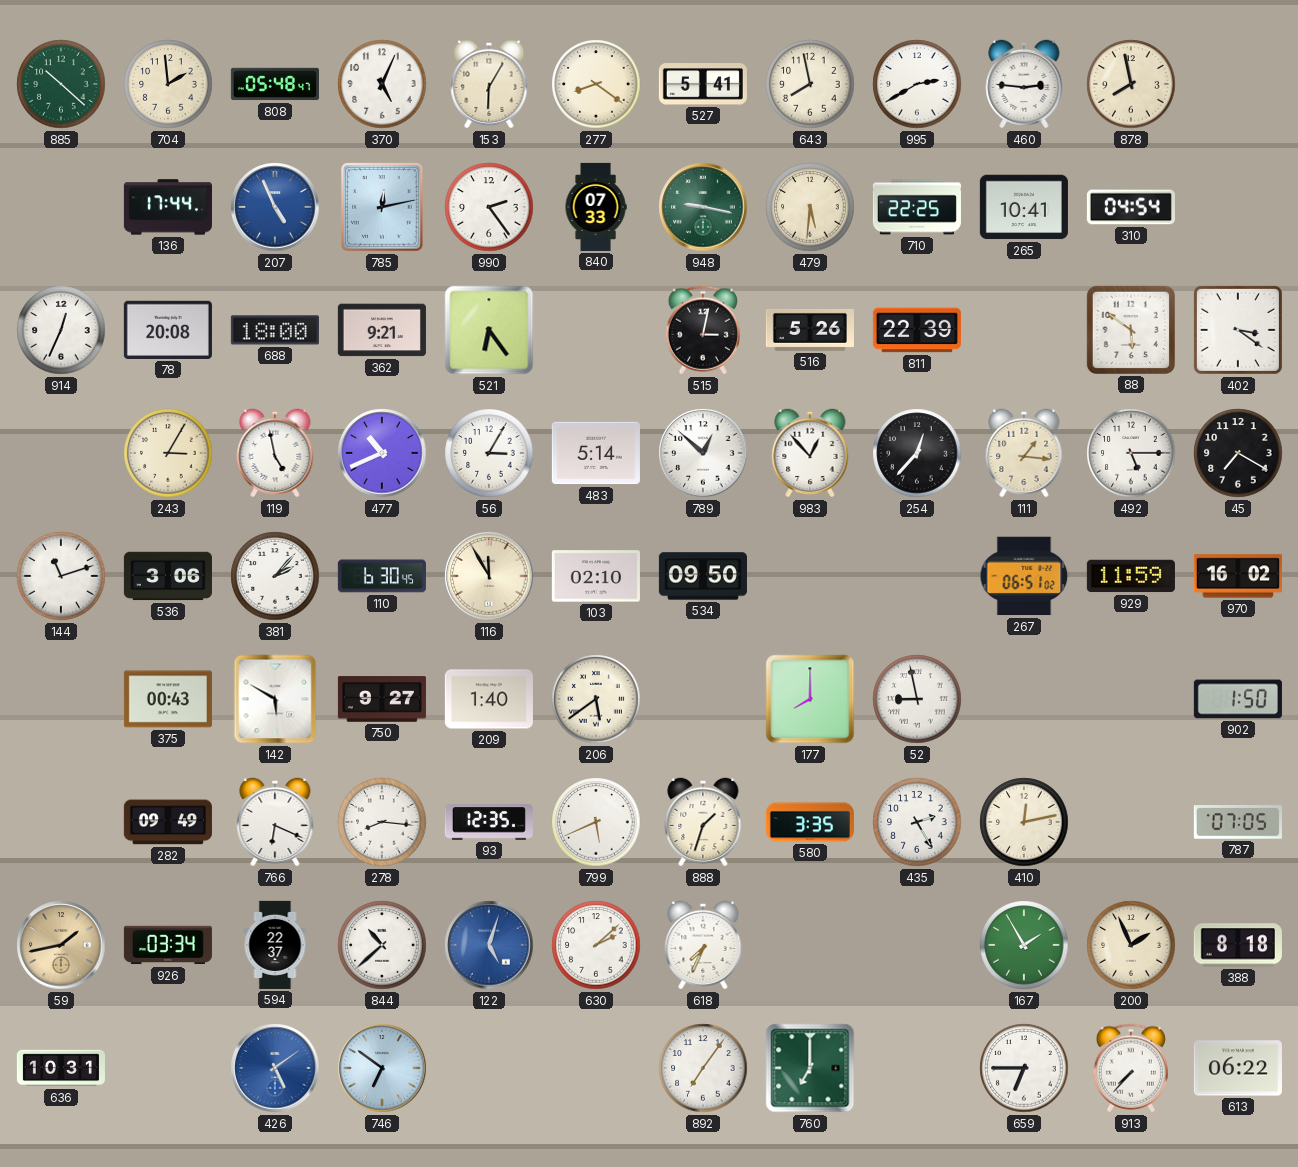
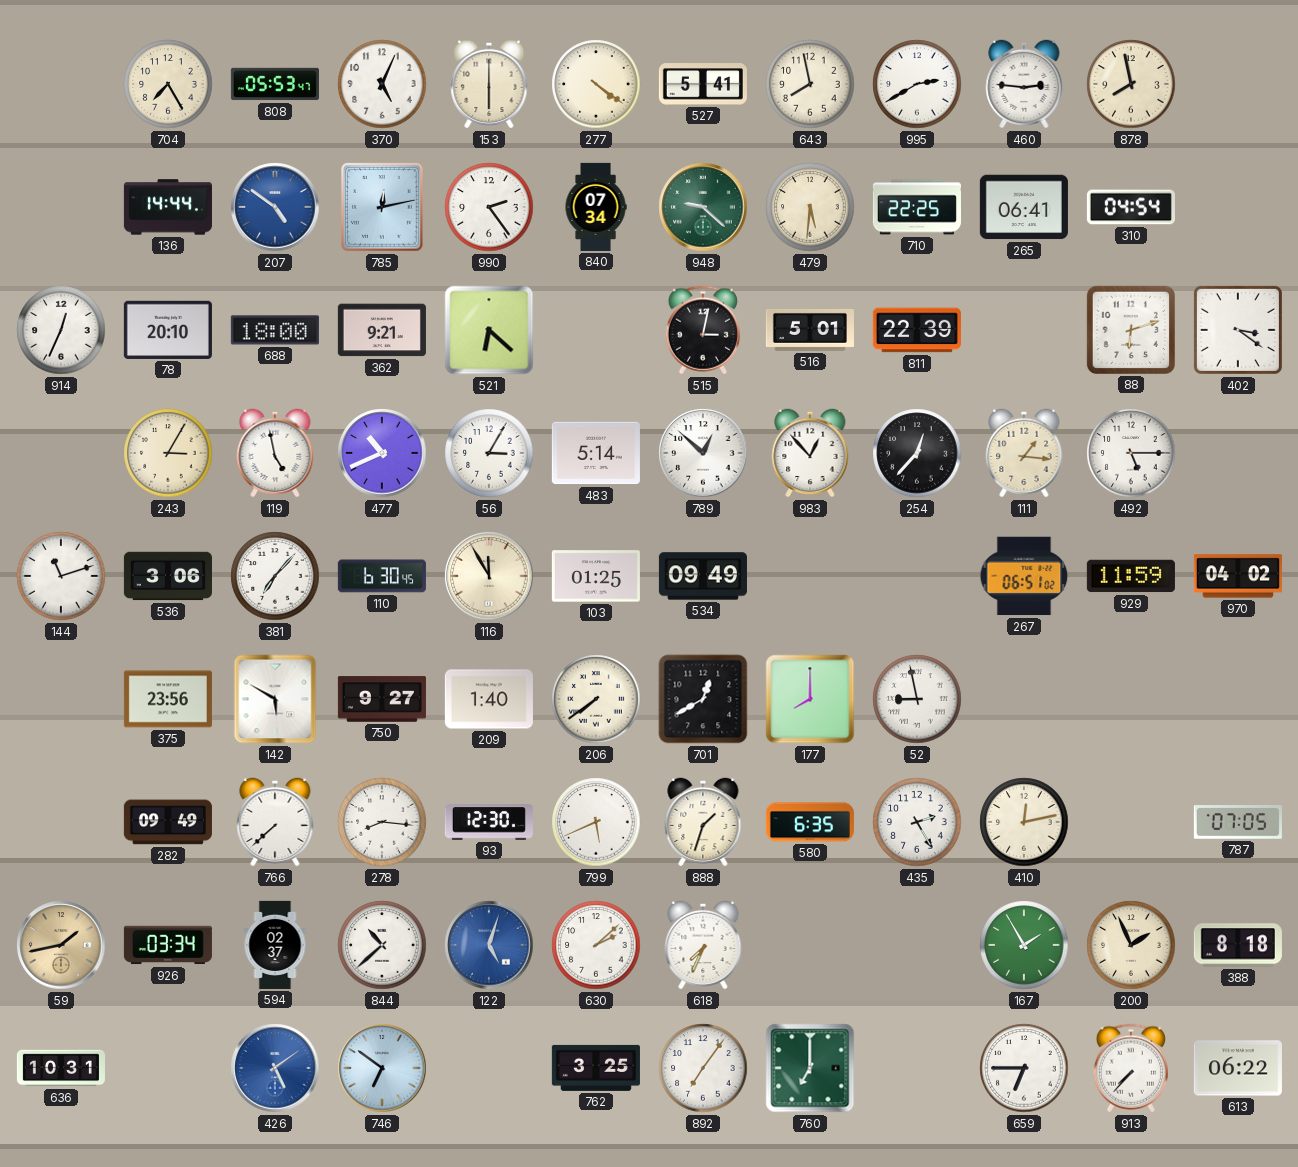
885: 10:22 -> none
704: 1:59 -> 7:25
808: 05:48 -> 05:53
153: 6:05 -> 6:00
277: 8:21 -> 4:21
136: 17:44 -> 14:44
207: 4:56 -> 4:51
840: 07:33 -> 07:34
948: 9:17 -> 9:22
265: 10:41 -> 06:41
78: 20:08 -> 20:10
521: 6:24 -> 6:22
516: 5:26 -> 5:01
88: 5:51 -> 6:12
45: 7:20 -> none
381: 2:07 -> 7:07
103: 02:10 -> 01:25
534: 09:50 -> 09:49
970: 16:02 -> 04:02
375: 00:43 -> 23:56
206: 5:39 -> 7:39
701: none -> 12:40
902: 1:50 -> none
766: 6:19 -> 7:38
93: 12:35 -> 12:30
580: 3:35 -> 6:35
594: 22:37 -> 02:37
762: none -> 3:25
